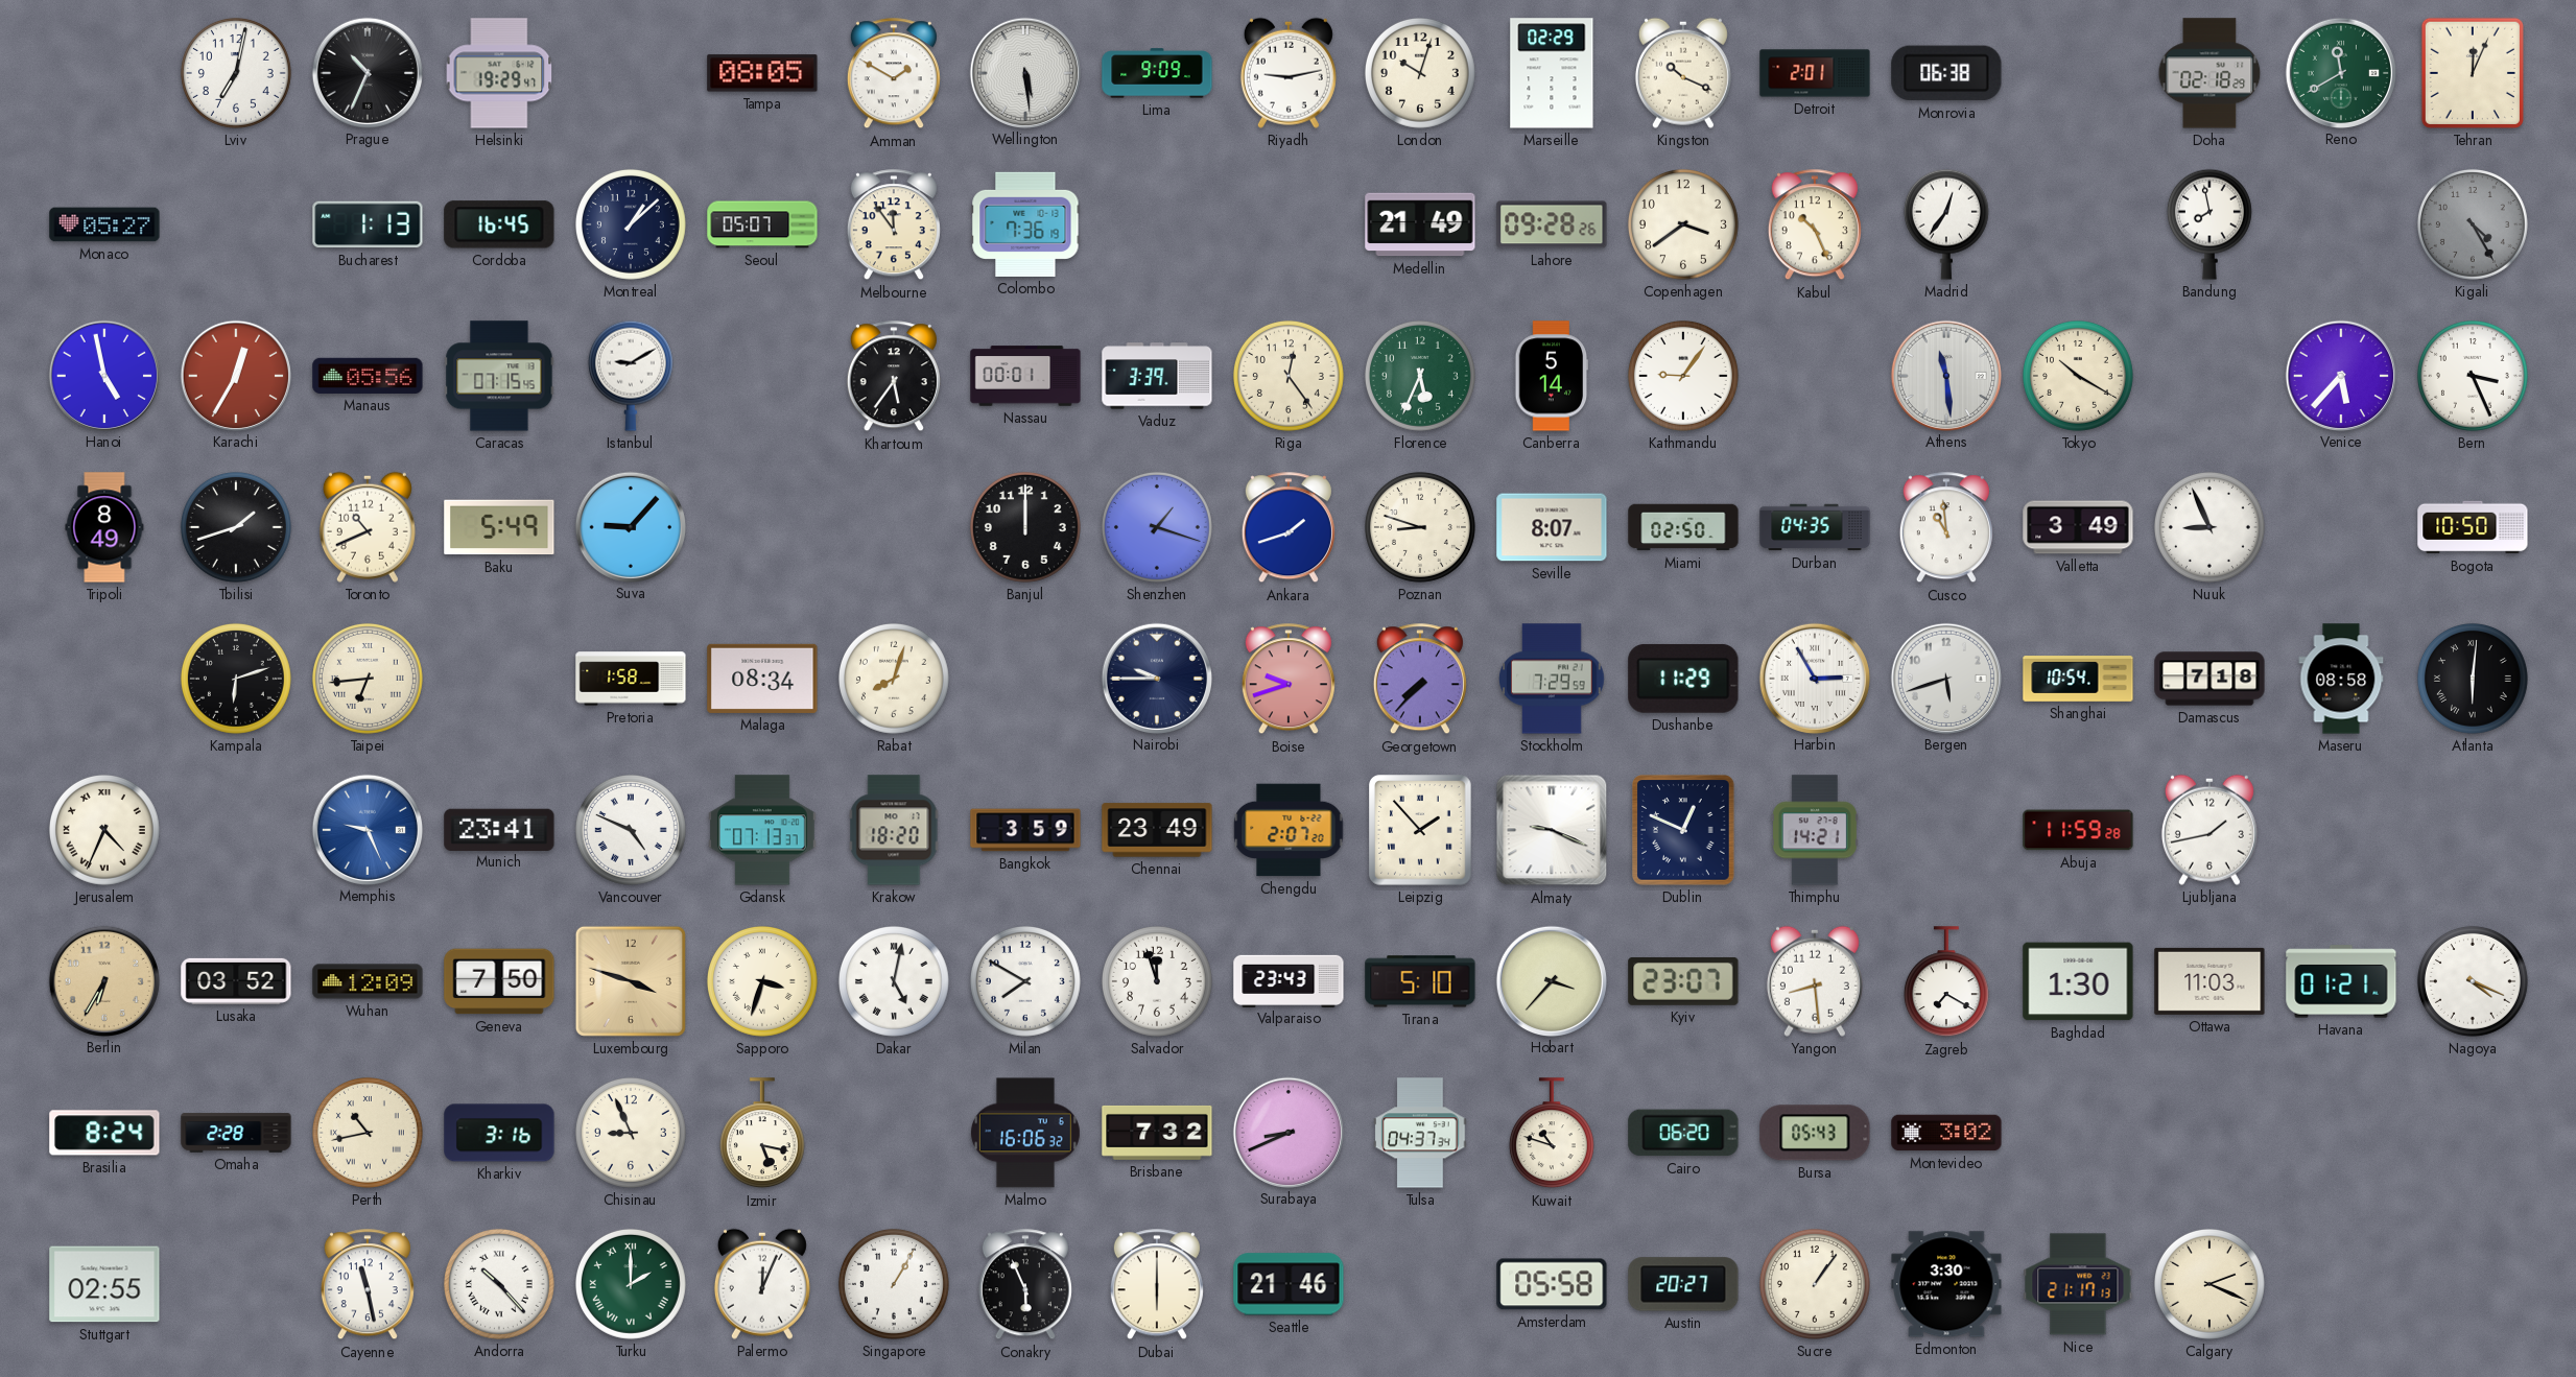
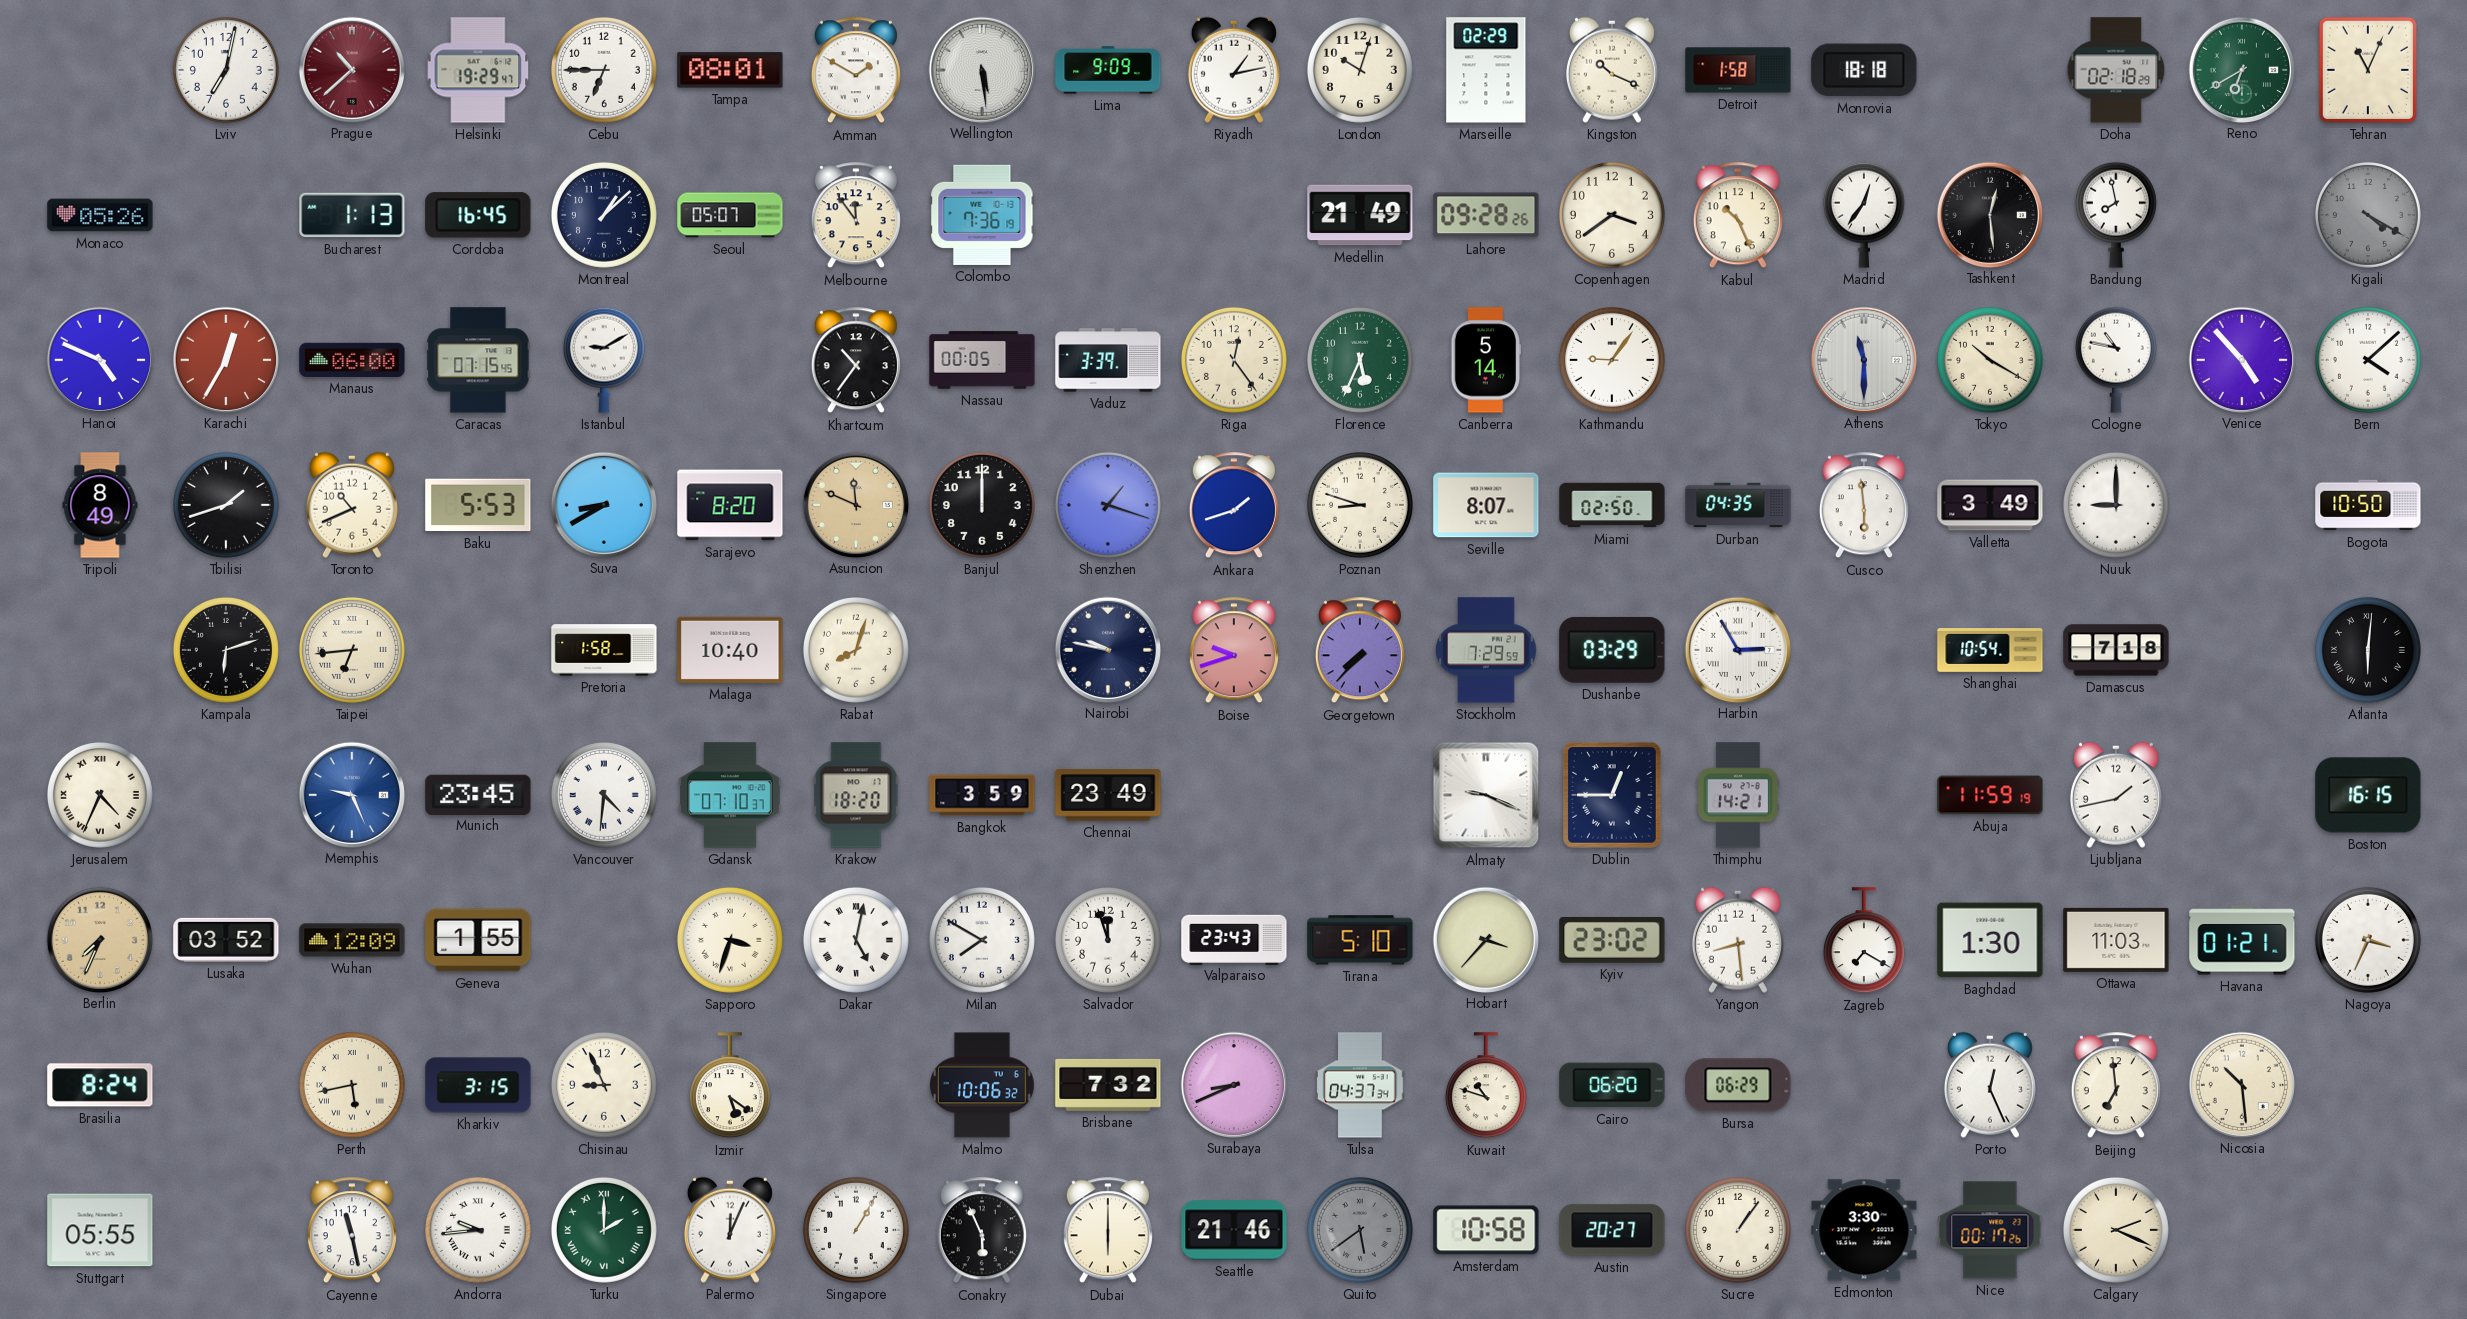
Prague: 10:34 -> 10:38
Prague dial: black -> burgundy
Cebu: none -> 6:45
Tampa: 08:05 -> 08:01
Riyadh: 9:13 -> 1:13
Detroit: 2:01 -> 1:58
Monrovia: 06:38 -> 18:18
Reno: 11:40 -> 6:40
Tehran: 12:04 -> 11:04
Monaco: 05:27 -> 05:26
Tashkent: none -> 12:29
Kigali: 4:25 -> 4:20
Hanoi: 4:58 -> 4:49
Manaus: 05:56 -> 06:00
Khartoum: 5:36 -> 10:36
Nassau: 00:01 -> 00:05
Athens: 11:29 -> 11:30
Cologne: none -> 10:47
Venice: 5:37 -> 4:53
Bern: 3:26 -> 4:08
Baku: 5:49 -> 5:53
Suva: 9:07 -> 8:40
Sarajevo: none -> 8:20
Asuncion: none -> 11:49
Cusco: 10:59 -> 5:59
Nuuk: 8:56 -> 9:00
Malaga: 08:34 -> 10:40
Nairobi: 9:45 -> 9:47
Dushanbe: 11:29 -> 03:29
Bergen: 5:42 -> none
Maseru: 08:58 -> none
Munich: 23:41 -> 23:45
Vancouver: 4:49 -> 4:31
Gdansk: 07:13 -> 07:10
Chengdu: 2:07 -> none
Leipzig: 1:53 -> none
Dublin: 12:49 -> 12:45
Abuja: 11:59:28 -> 11:59:19
Boston: none -> 16:15
Berlin: 6:35 -> 7:34
Geneva: 7:50 -> 1:55
Luxembourg: 3:48 -> none
Kyiv: 23:07 -> 23:02
Nagoya: 4:19 -> 3:34
Omaha: 2:28 -> none
Perth: 10:43 -> 5:43
Kharkiv: 3:16 -> 3:15
Izmir: 5:17 -> 5:21
Malmo: 16:06 -> 10:06
Bursa: 05:43 -> 06:29
Montevideo: 3:02 -> none
Porto: none -> 12:26
Beijing: none -> 6:59
Nicosia: none -> 10:29
Stuttgart: 02:55 -> 05:55
Andorra: 10:23 -> 9:44
Quito: none -> 5:39
Amsterdam: 05:58 -> 10:58
Nice: 21:17 -> 00:17
